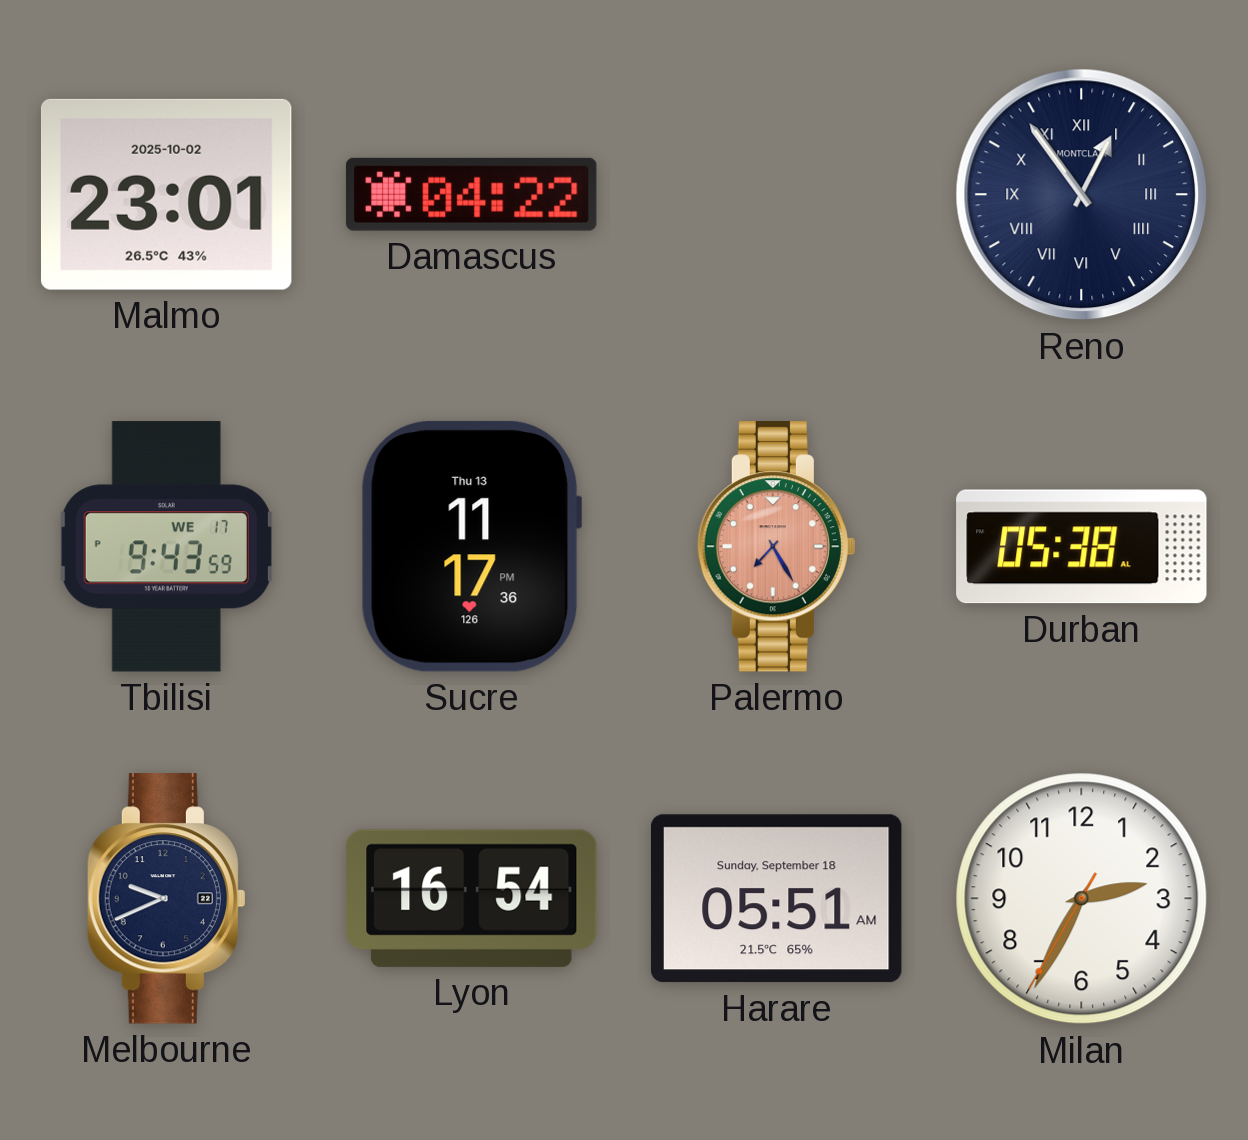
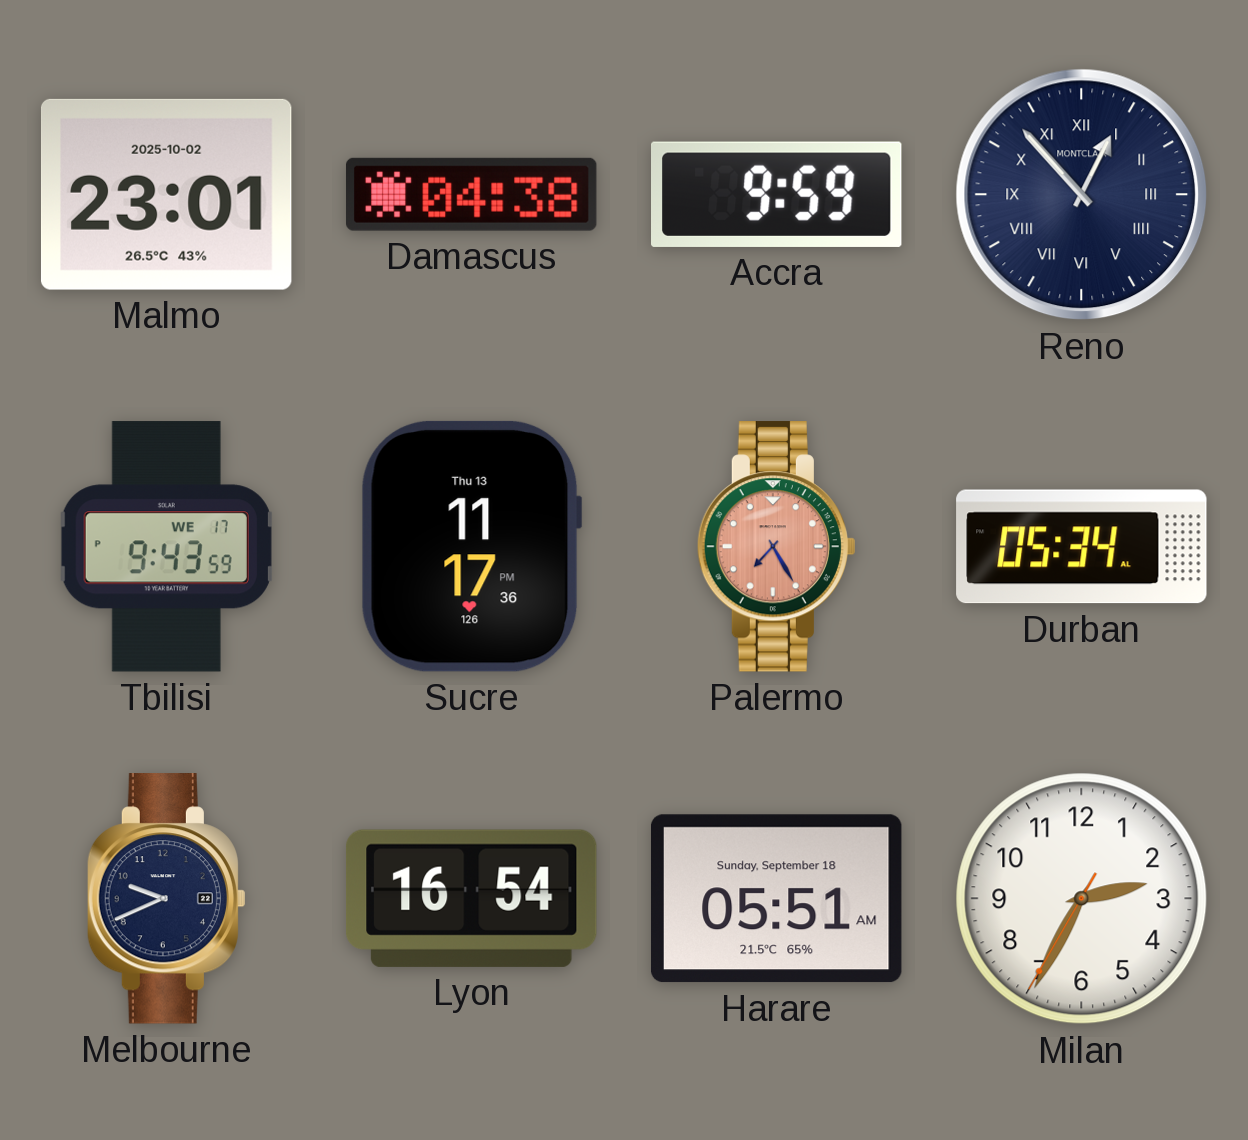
Damascus: 04:22 -> 04:38
Accra: none -> 9:59
Reno: 12:54 -> 12:53
Durban: 05:38 -> 05:34
